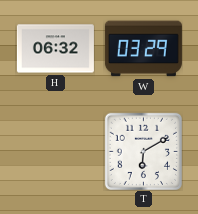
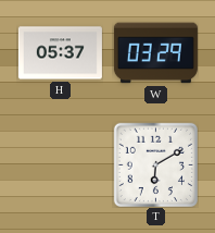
H: 06:32 -> 05:37
